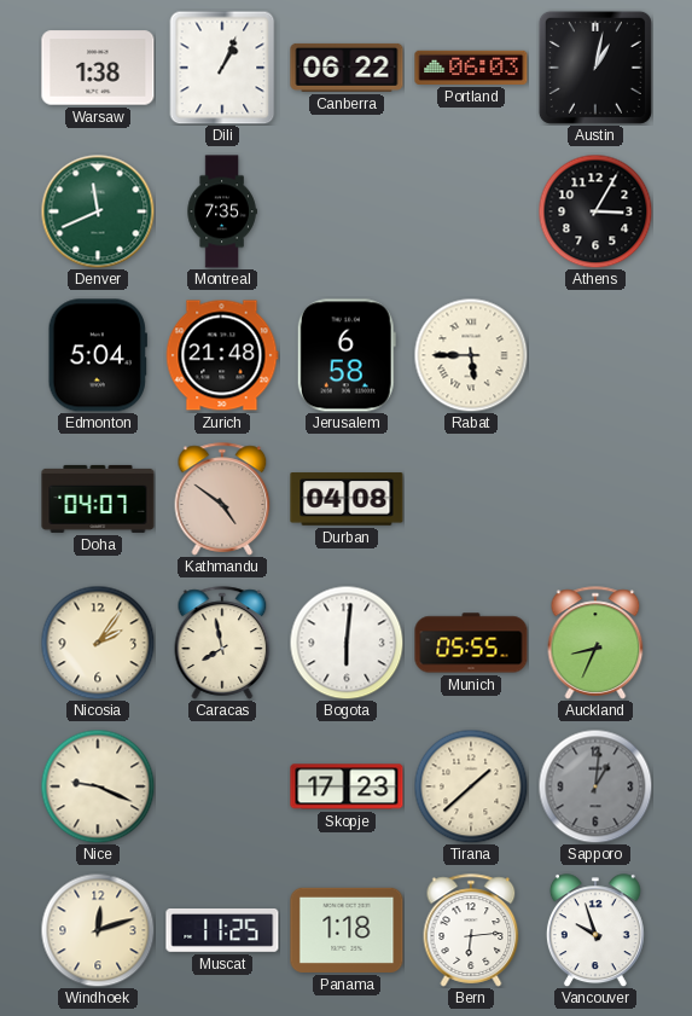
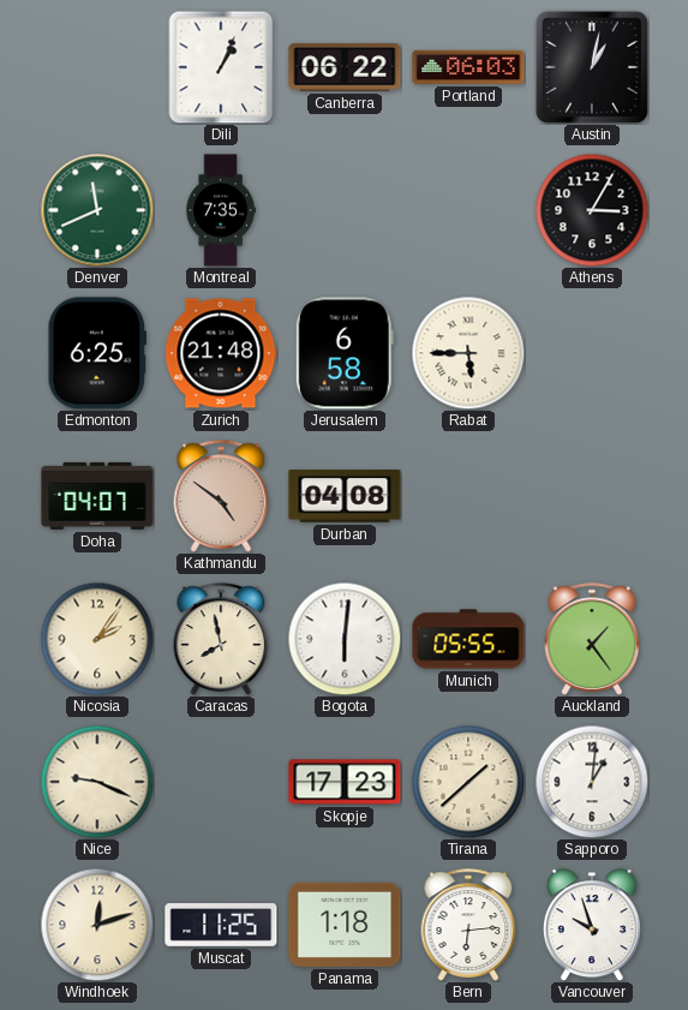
Warsaw: 1:38 -> none
Edmonton: 5:04 -> 6:25
Auckland: 8:34 -> 1:24
Sapporo dial: grey -> white
